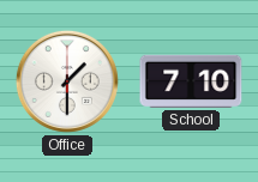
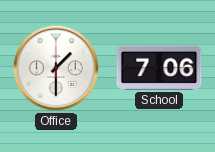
School: 7:10 -> 7:06
